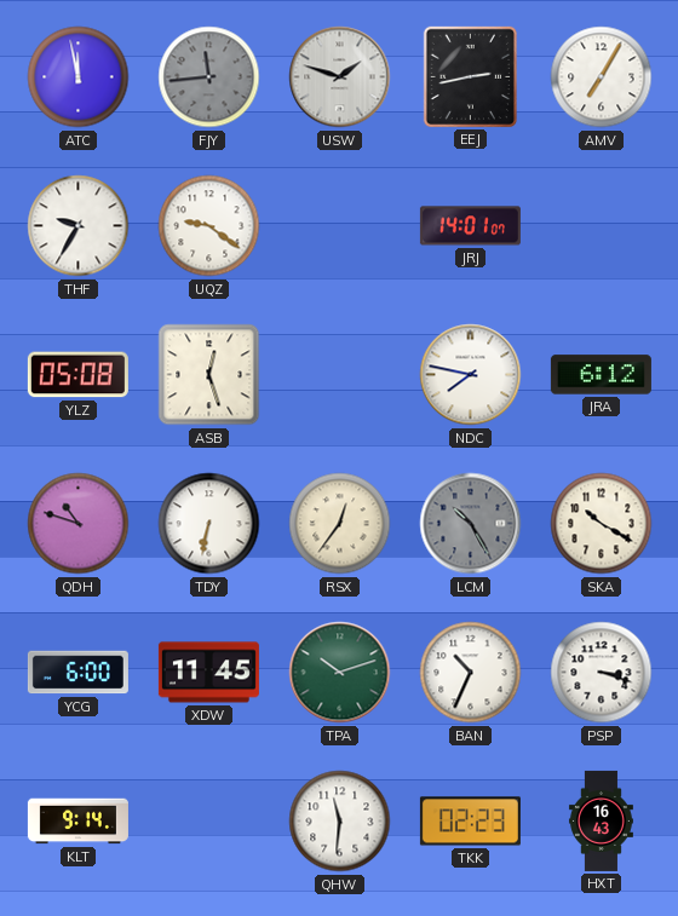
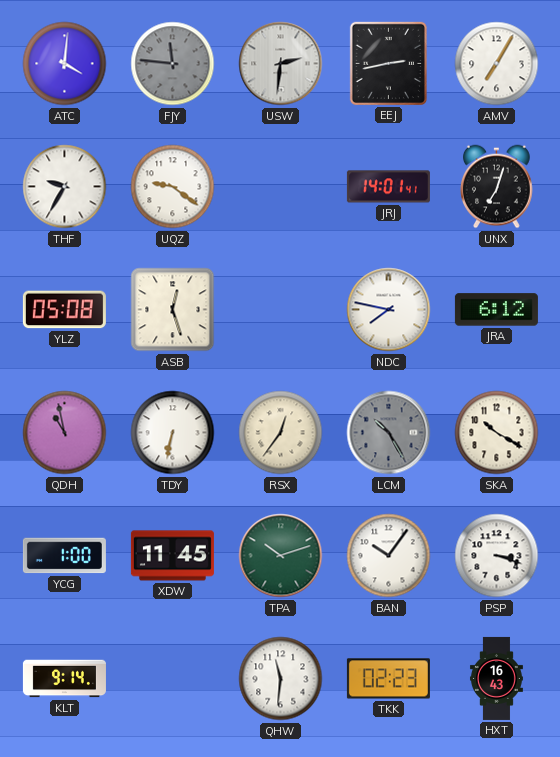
ATC: 11:58 -> 4:01
FJY: 11:44 -> 11:46
USW: 1:48 -> 2:31
JRJ: 14:01:07 -> 14:01:41
UNX: none -> 7:03
QDH: 10:48 -> 10:58
YCG: 6:00 -> 1:00
BAN: 10:34 -> 10:06
